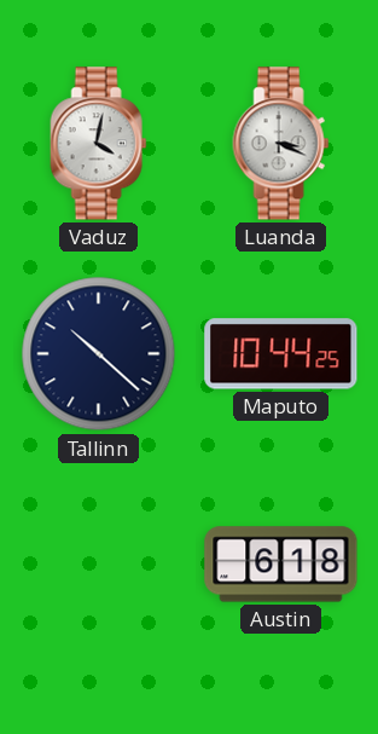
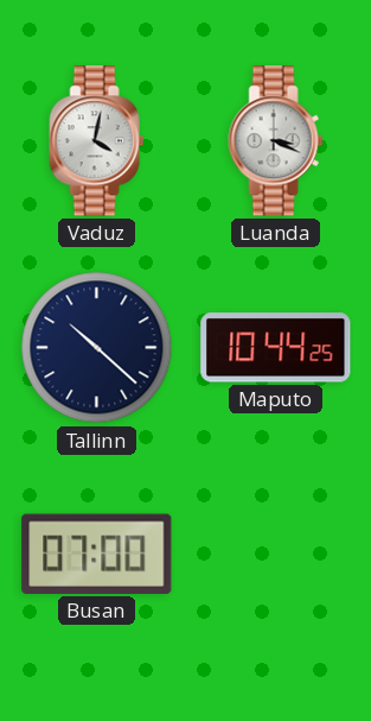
Busan: none -> 07:00
Austin: 6:18 -> none
